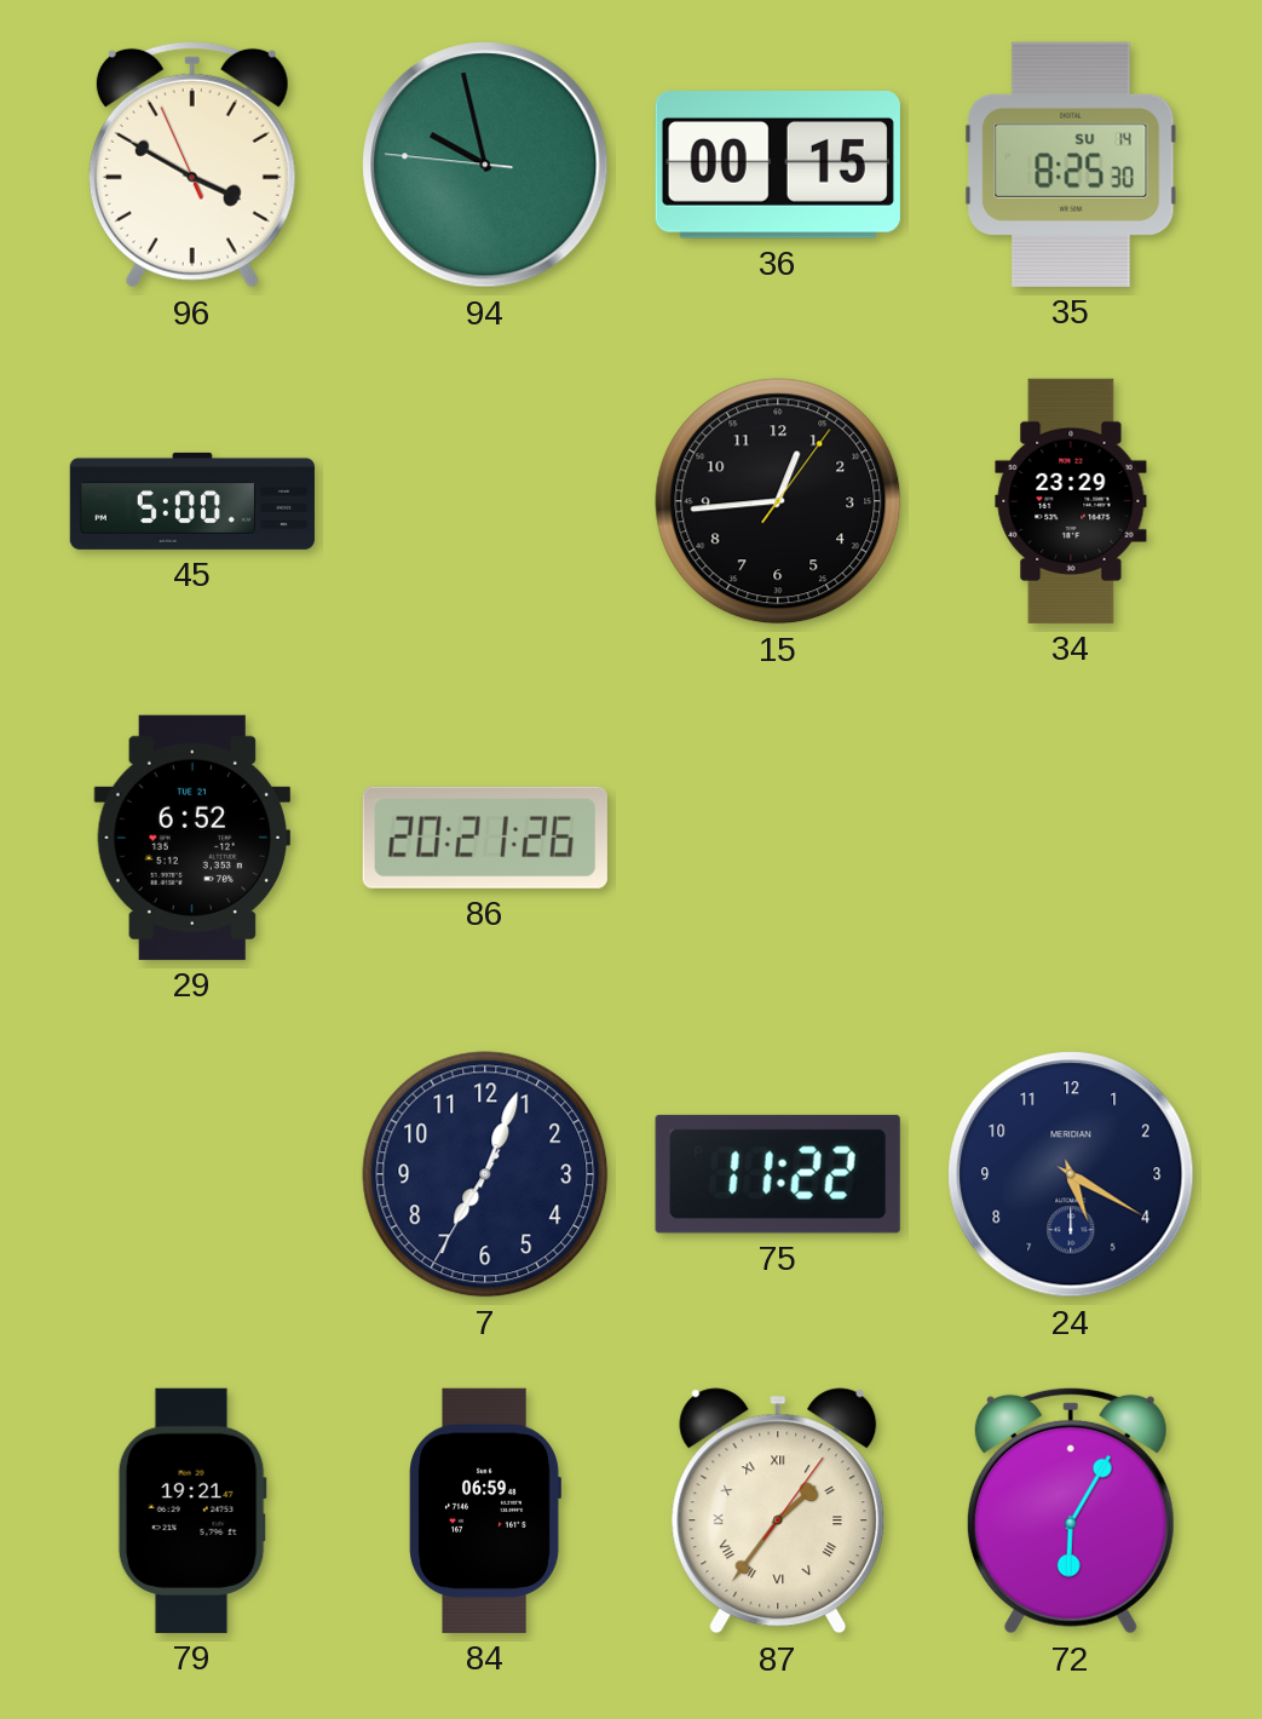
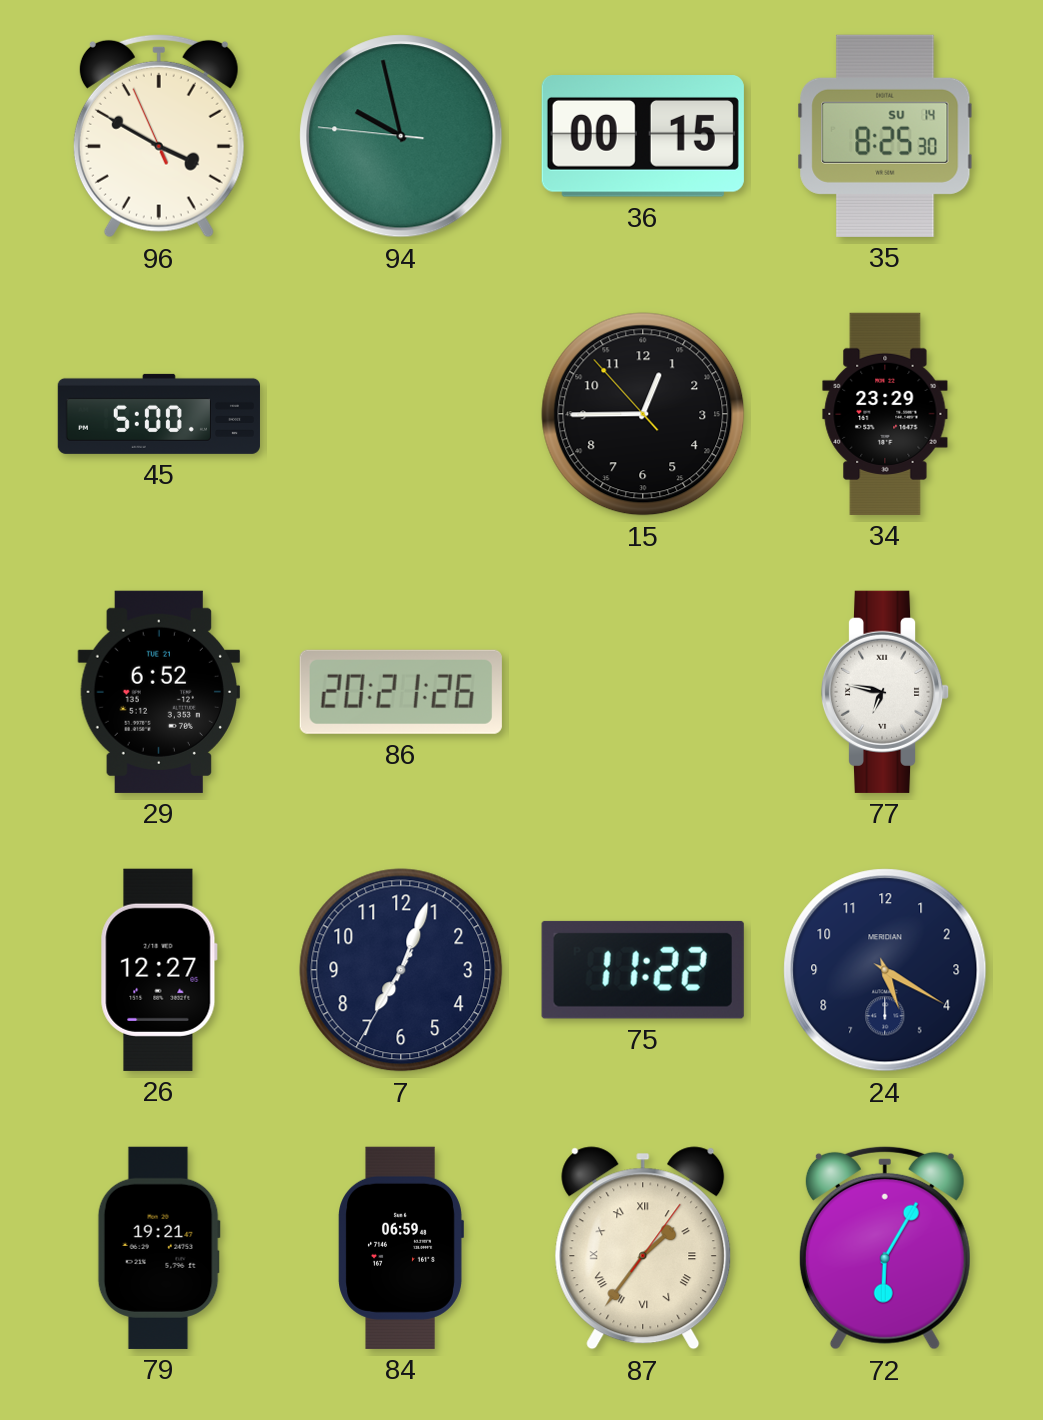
15: 12:44:06 -> 12:44:53
77: none -> 6:47
26: none -> 12:27
